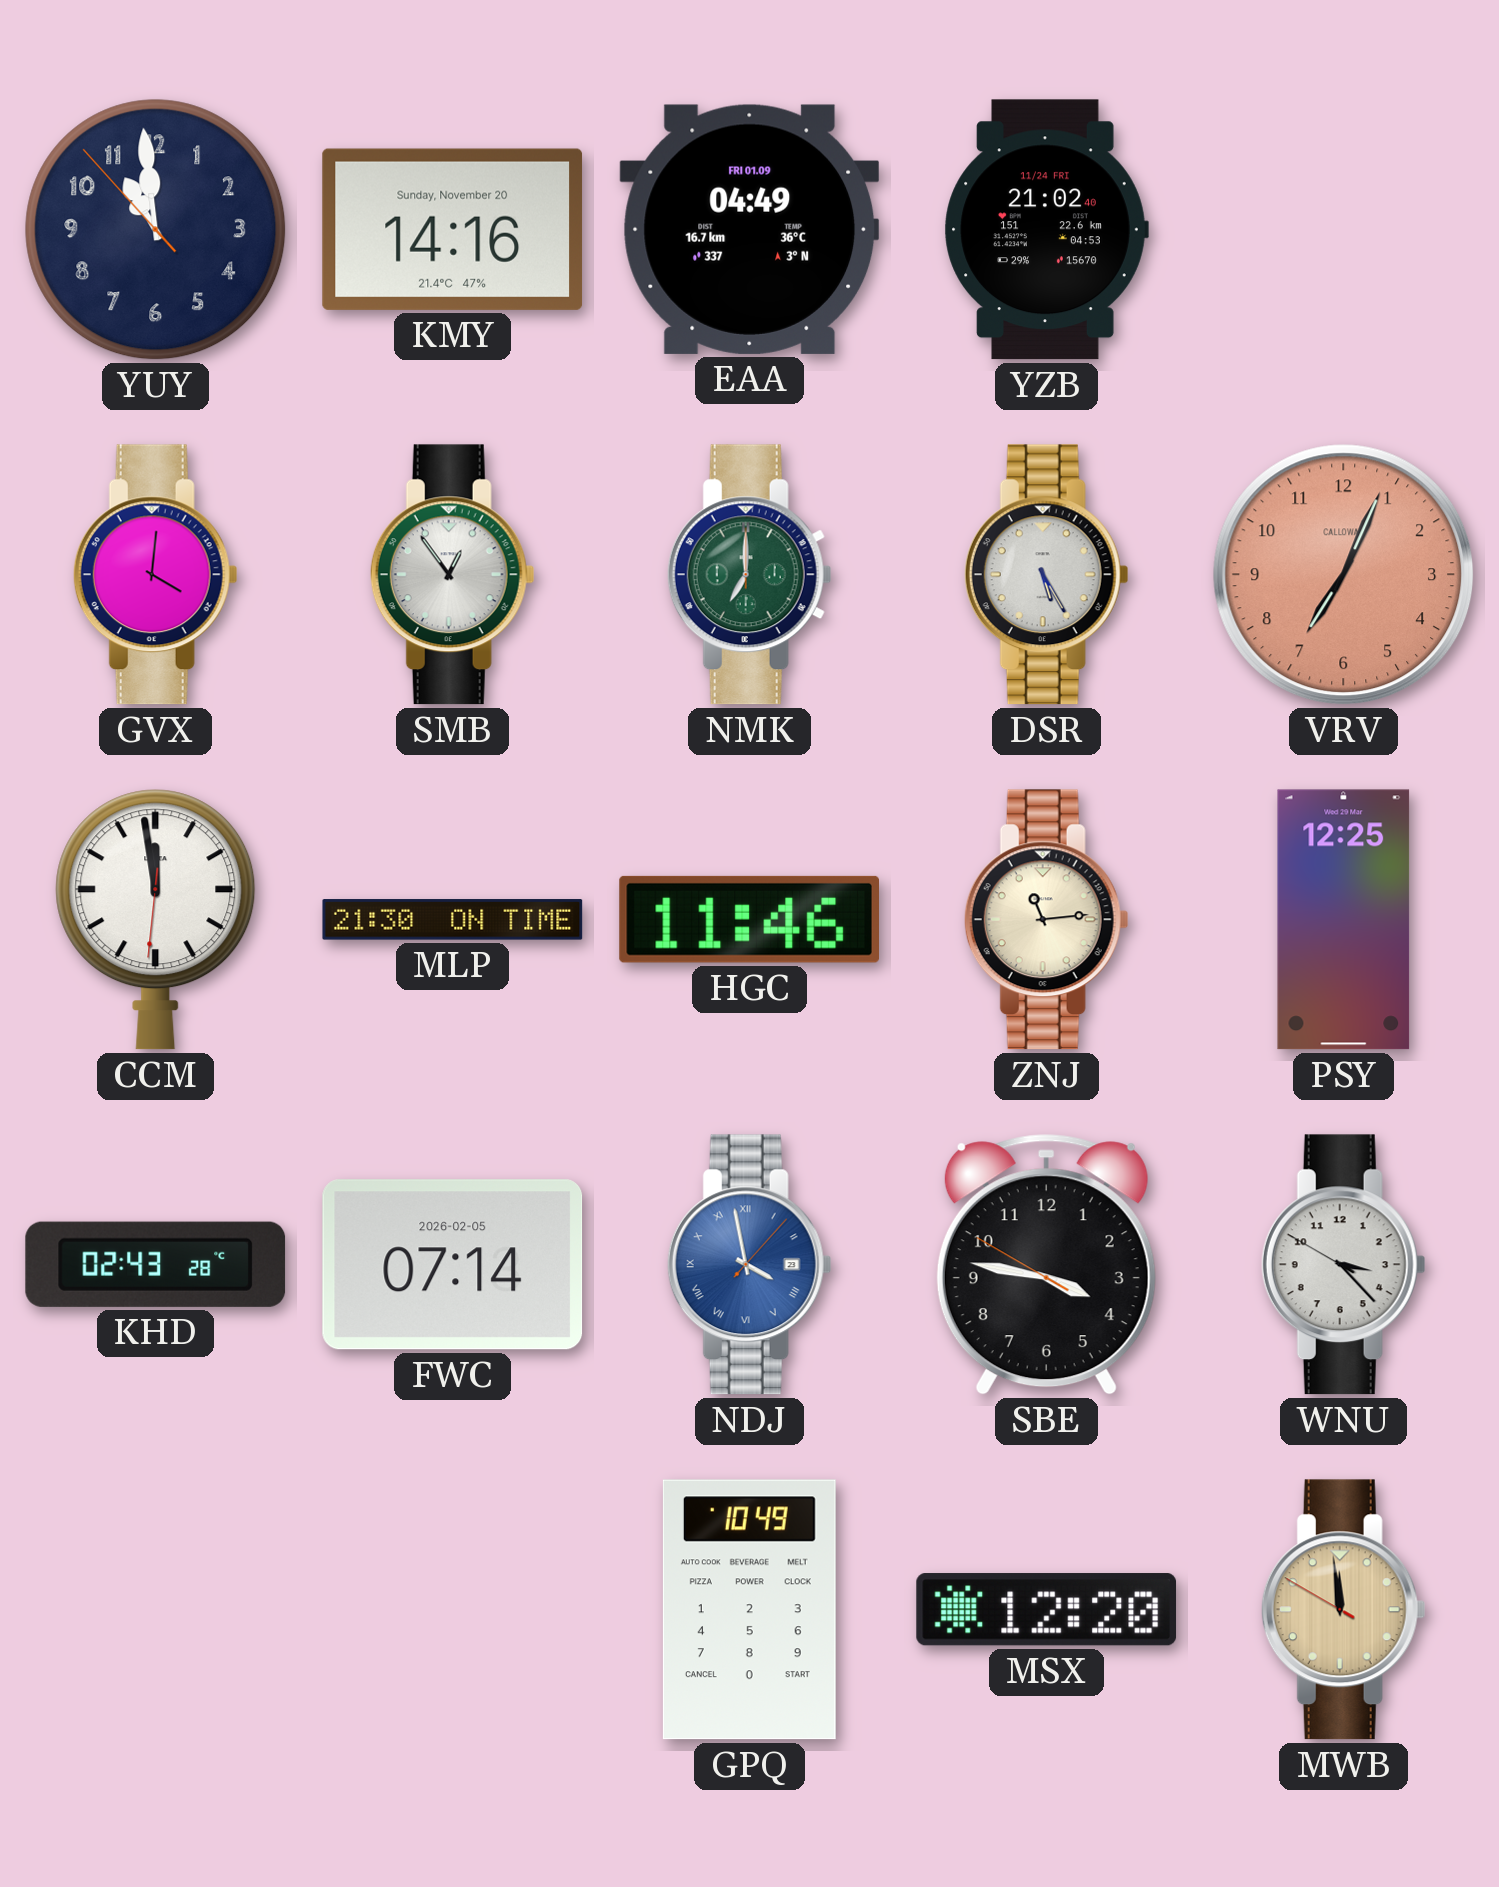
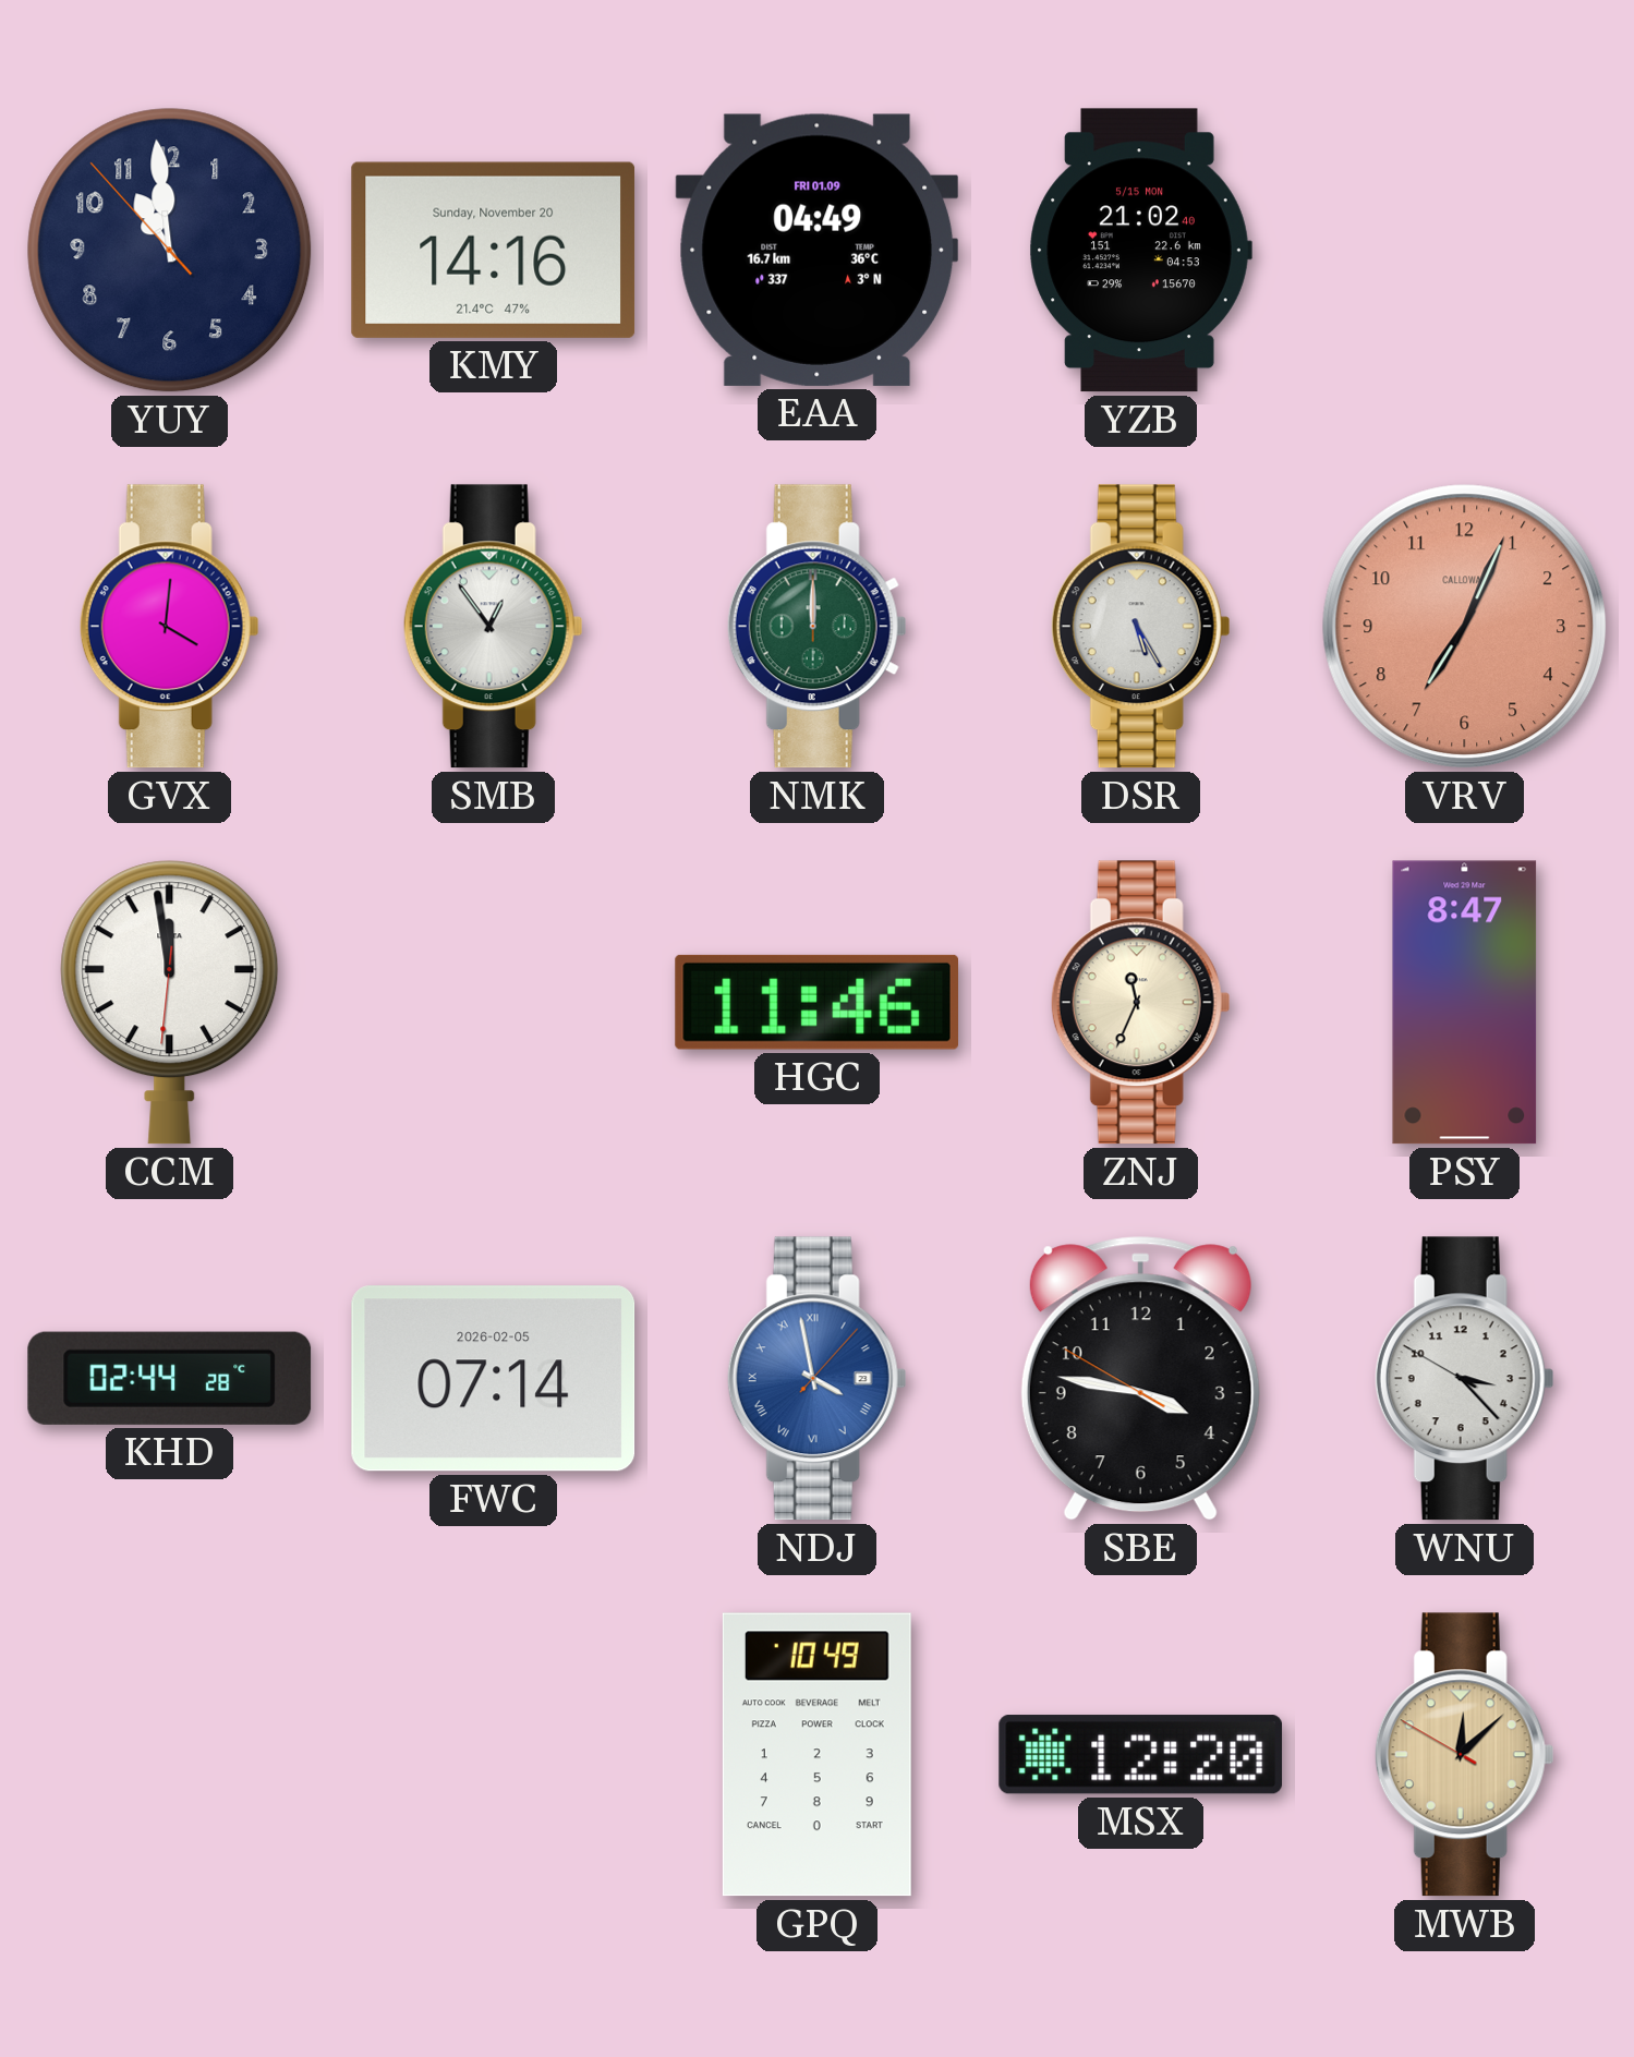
YZB date: 11/24 FRI -> 5/15 MON
NMK: 7:00 -> 12:00
MLP: 21:30 -> none
ZNJ: 11:14 -> 11:34
PSY: 12:25 -> 8:47
KHD: 02:43 -> 02:44
MWB: 11:58 -> 12:07
